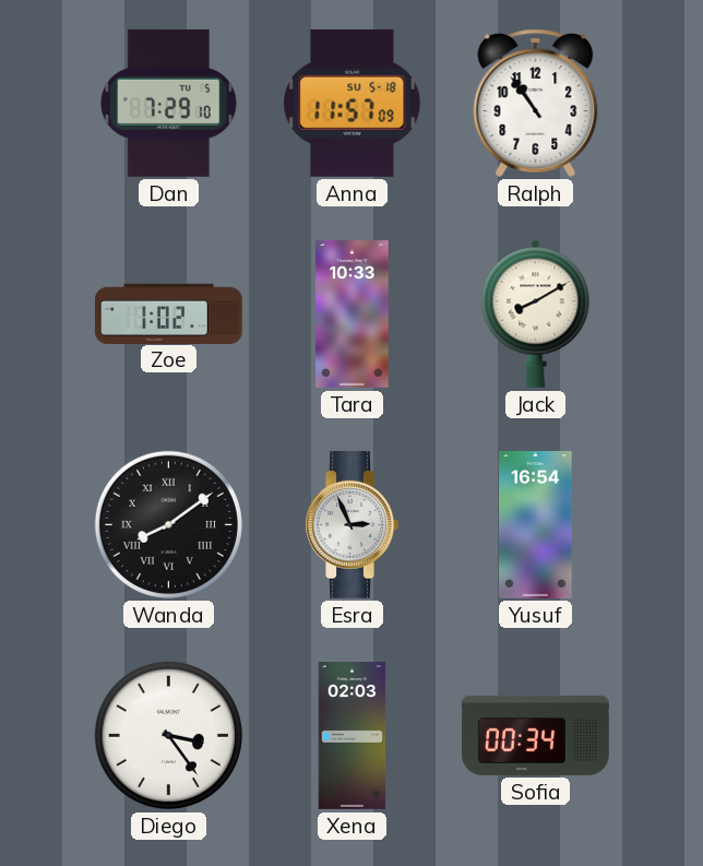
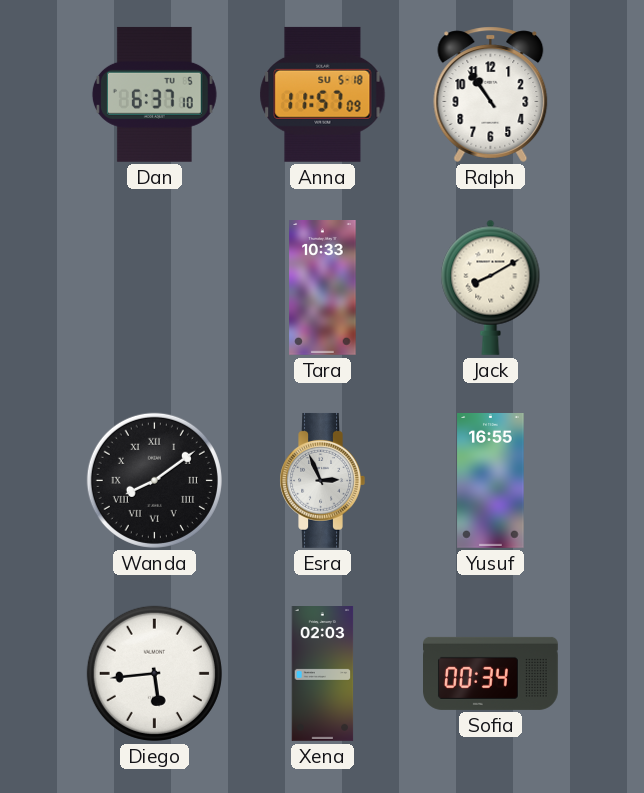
Dan: 7:29 -> 6:37
Zoe: 1:02 -> none
Yusuf: 16:54 -> 16:55
Diego: 3:24 -> 5:44
